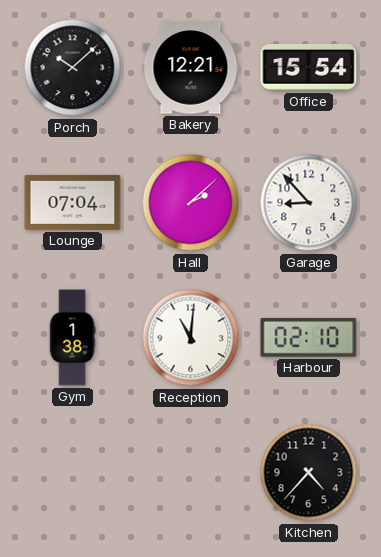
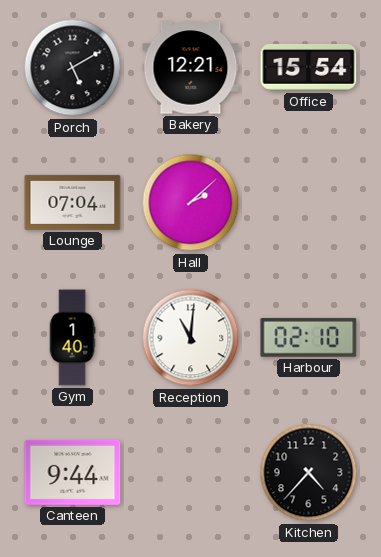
Porch: 10:08 -> 5:10
Garage: 8:53 -> none
Gym: 1:38 -> 1:40
Canteen: none -> 9:44
